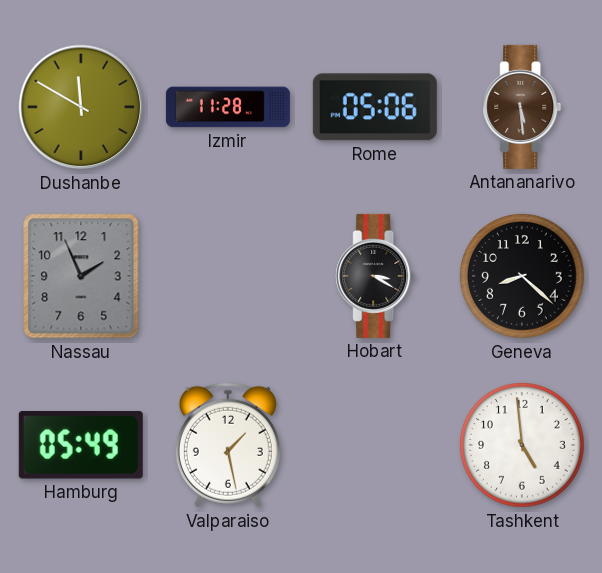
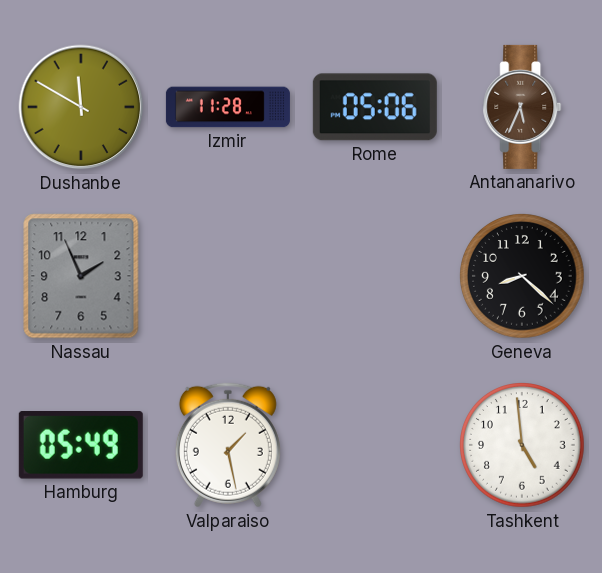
Antananarivo: 5:29 -> 5:34
Hobart: 3:20 -> none
